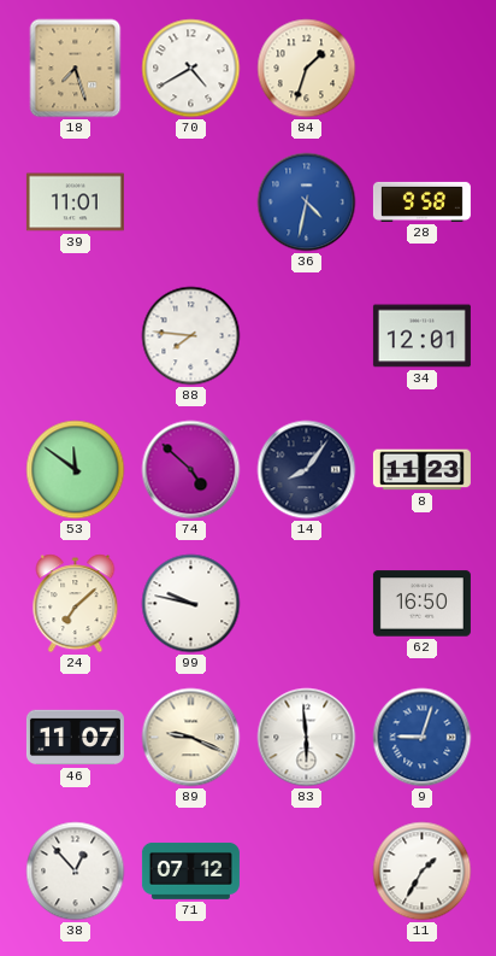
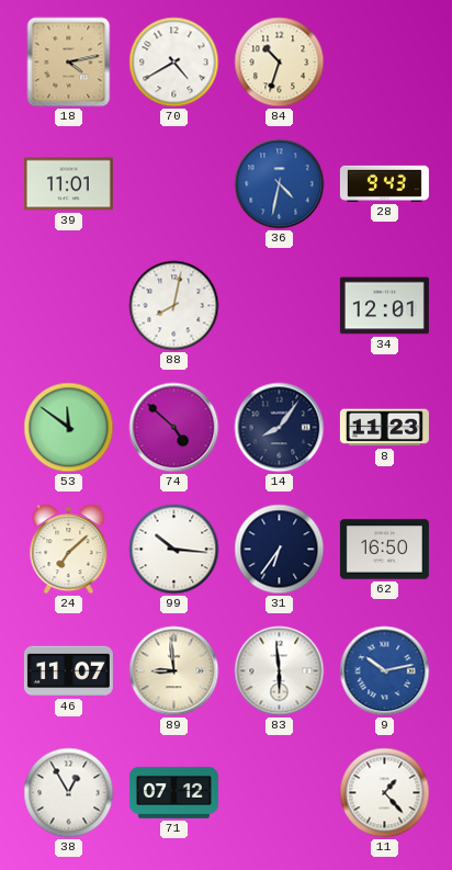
18: 7:27 -> 4:13
84: 1:33 -> 10:33
28: 9:58 -> 9:43
88: 7:46 -> 8:02
99: 9:47 -> 10:16
31: none -> 6:36
89: 9:19 -> 8:59
9: 9:03 -> 10:13
38: 12:53 -> 12:55
11: 1:35 -> 1:23
